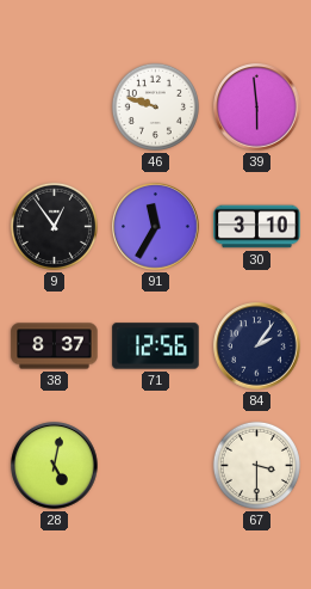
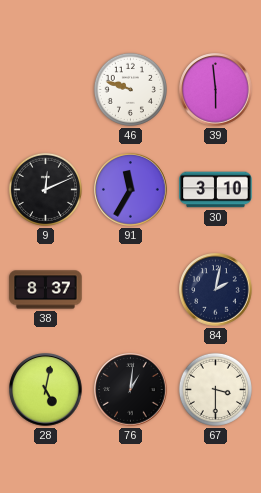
9: 12:54 -> 12:11
71: 12:56 -> none
84: 2:06 -> 2:02
76: none -> 1:01
